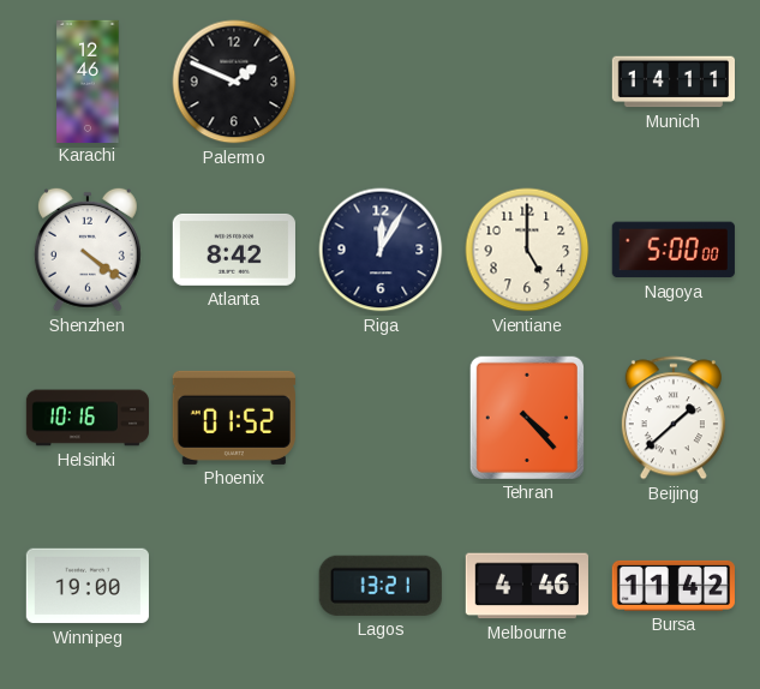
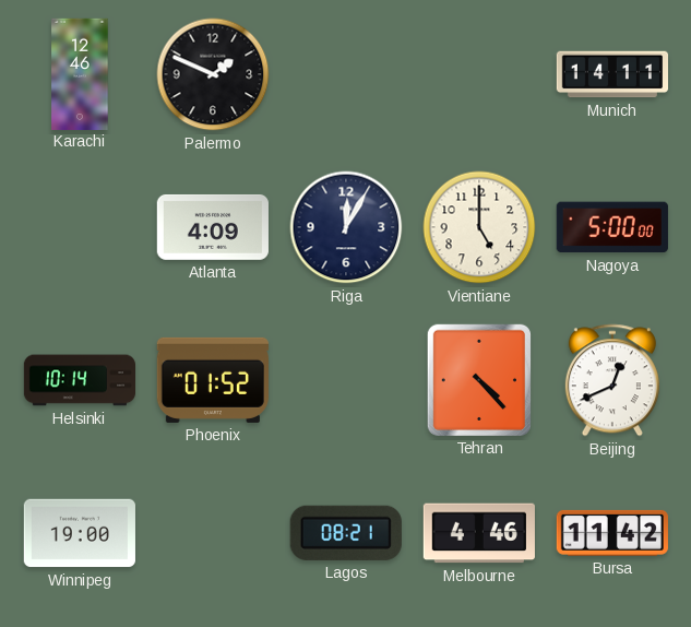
Shenzhen: 4:21 -> none
Atlanta: 8:42 -> 4:09
Helsinki: 10:16 -> 10:14
Beijing: 1:38 -> 12:41
Lagos: 13:21 -> 08:21
